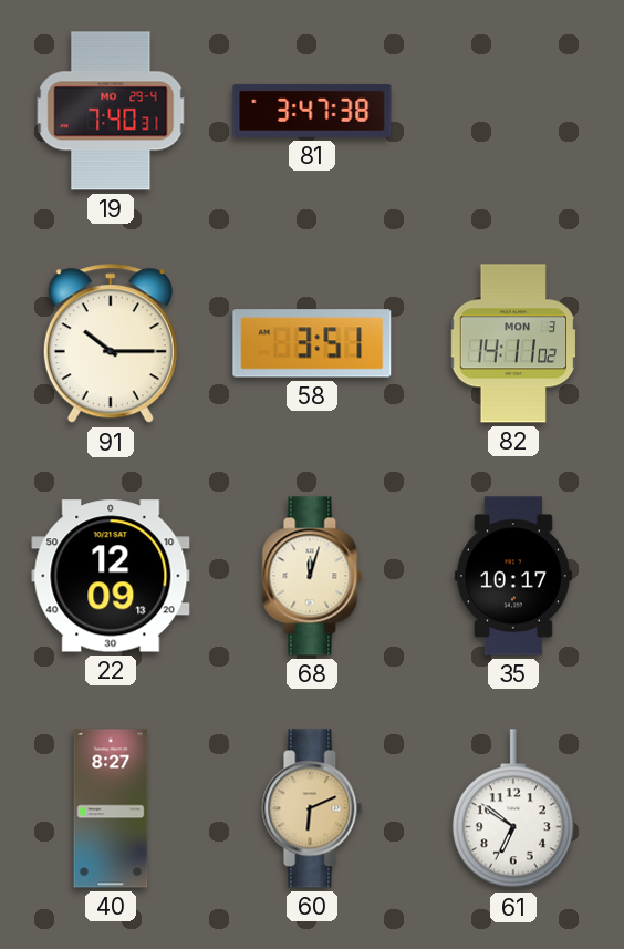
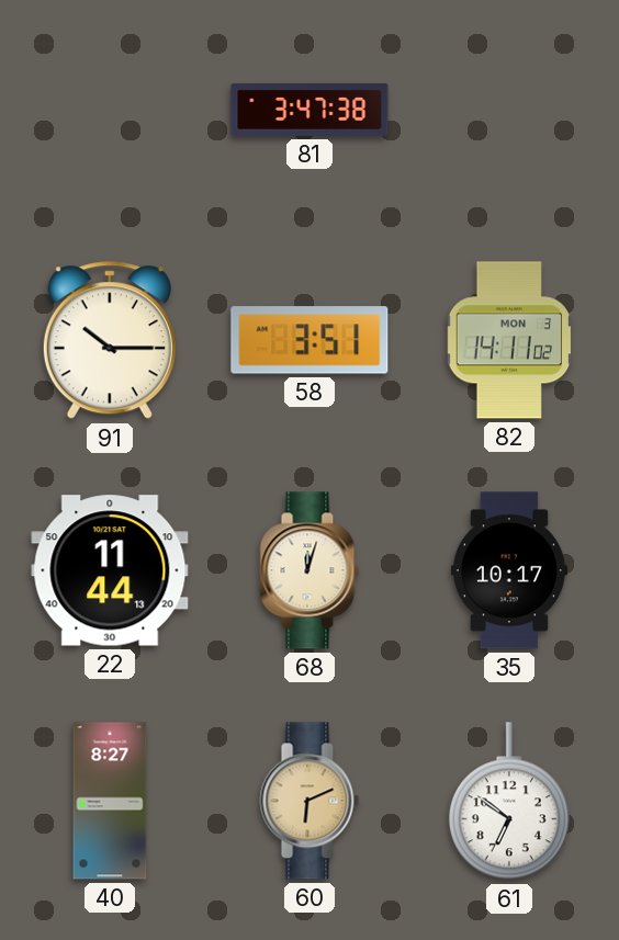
19: 7:40 -> none
22: 12:09 -> 11:44
